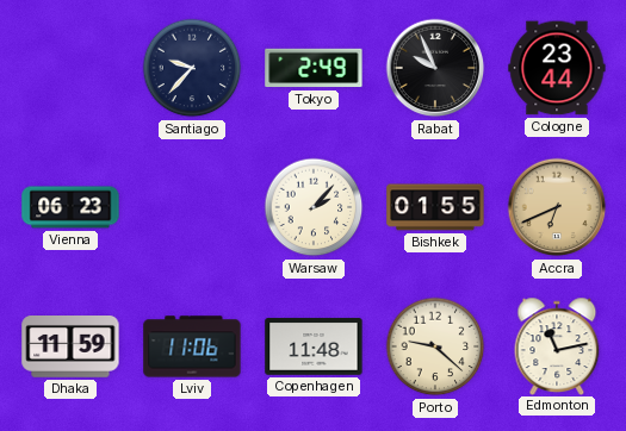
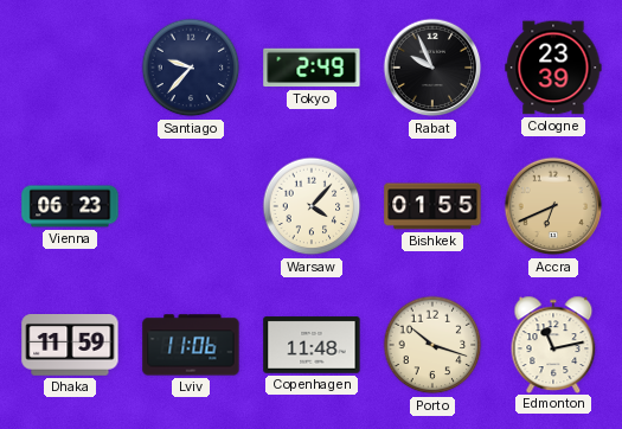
Cologne: 23:44 -> 23:39
Warsaw: 2:07 -> 4:07
Porto: 9:22 -> 10:18
